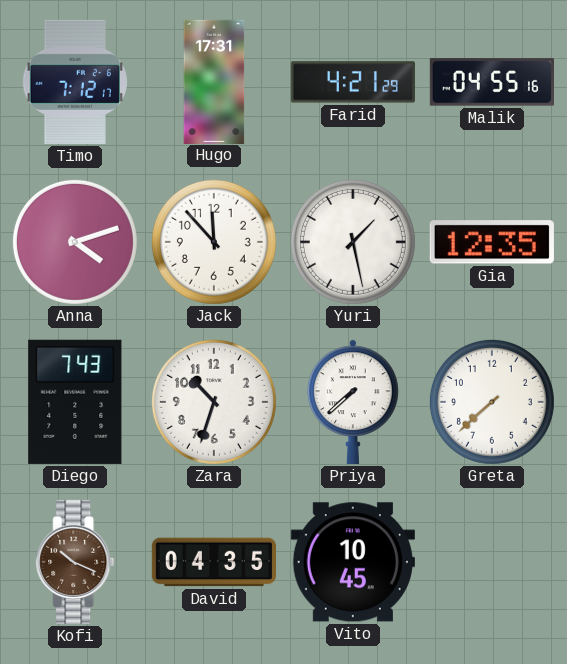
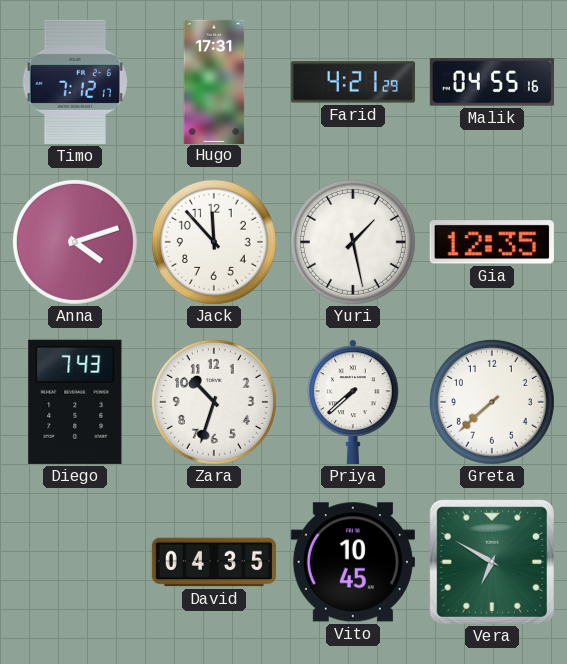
Kofi: 10:19 -> none
Vera: none -> 6:50
